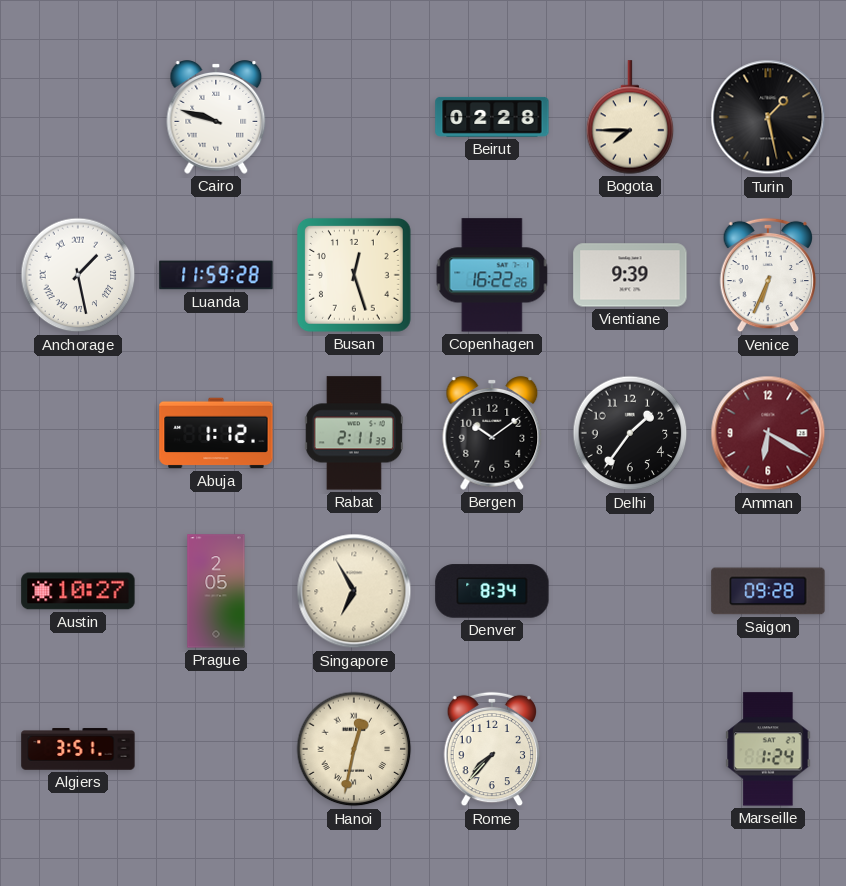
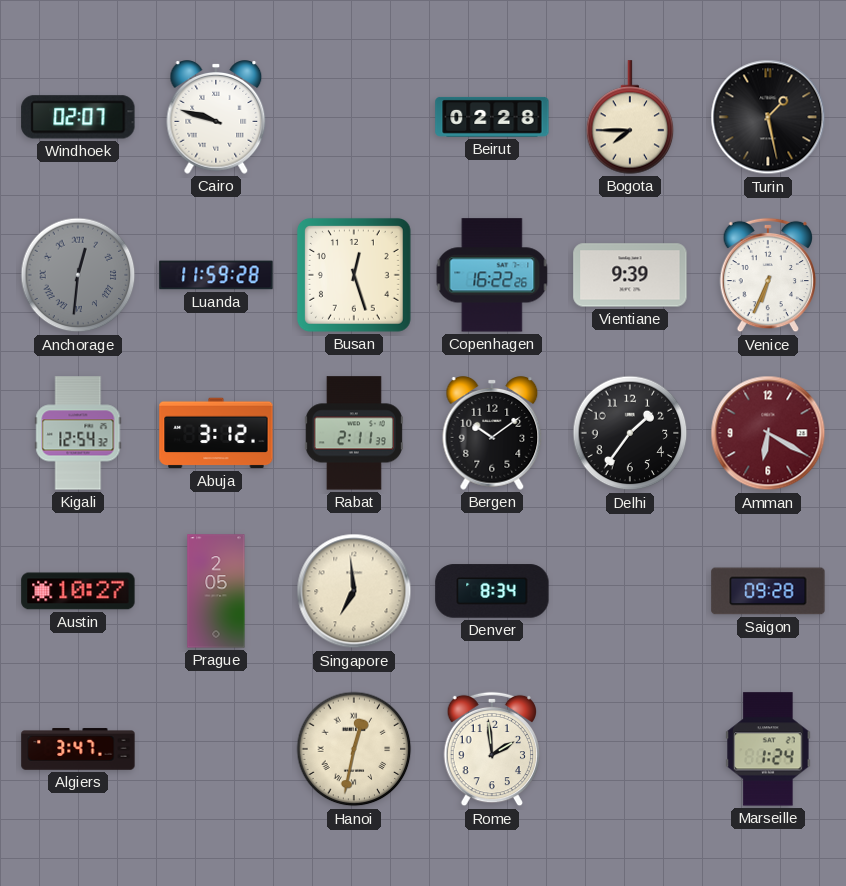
Windhoek: none -> 02:07
Anchorage: 1:28 -> 12:31
Anchorage dial: white -> grey
Kigali: none -> 12:54
Abuja: 1:12 -> 3:12
Singapore: 6:55 -> 6:59
Algiers: 3:51 -> 3:47
Rome: 7:37 -> 1:59
